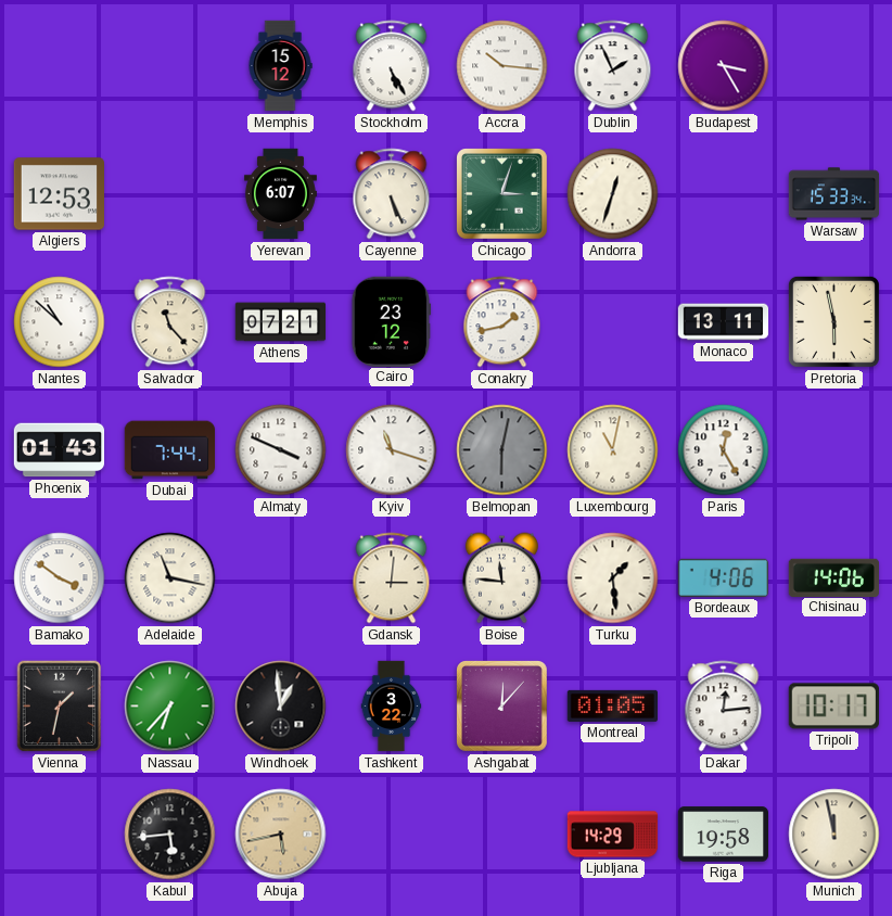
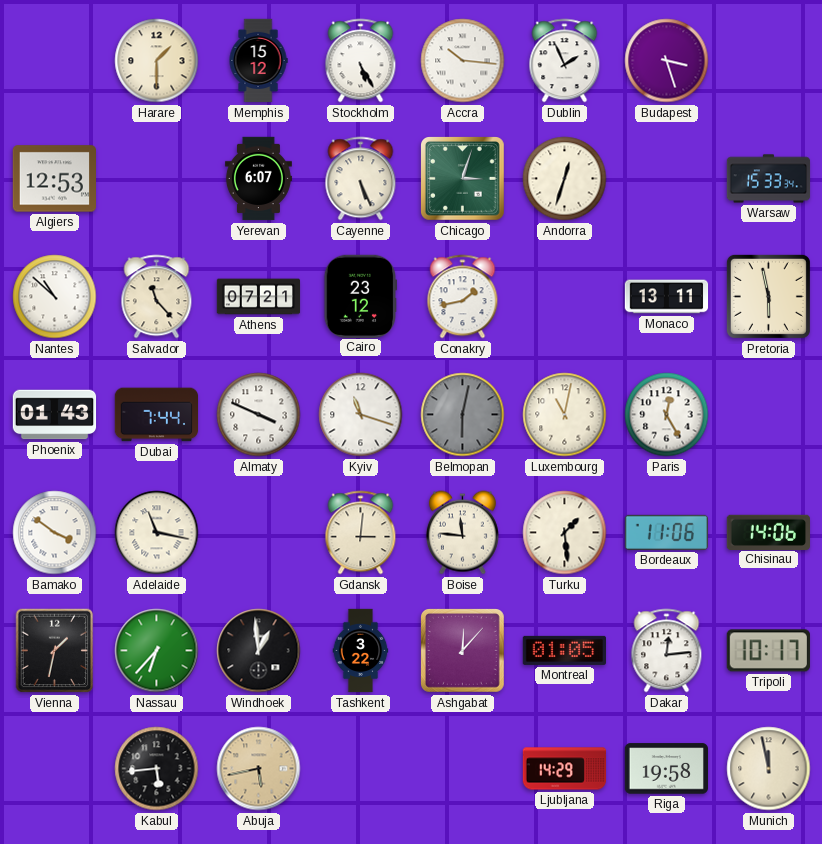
Harare: none -> 1:30
Budapest: 3:25 -> 3:27
Bordeaux: 4:06 -> 11:06
